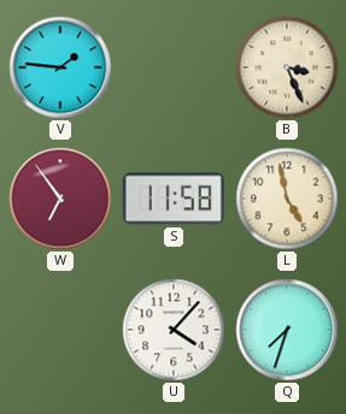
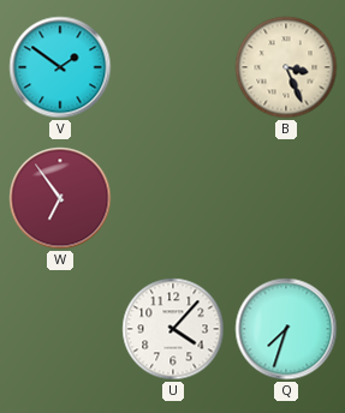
V: 1:46 -> 1:51
S: 11:58 -> none
L: 4:58 -> none
